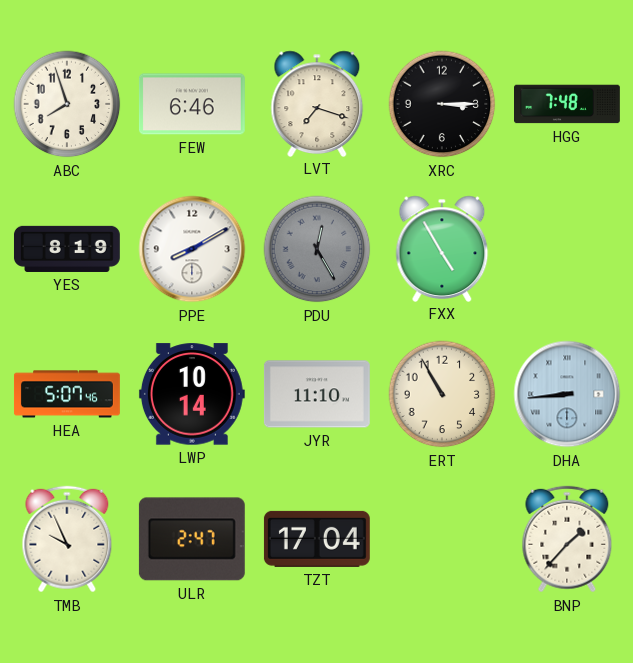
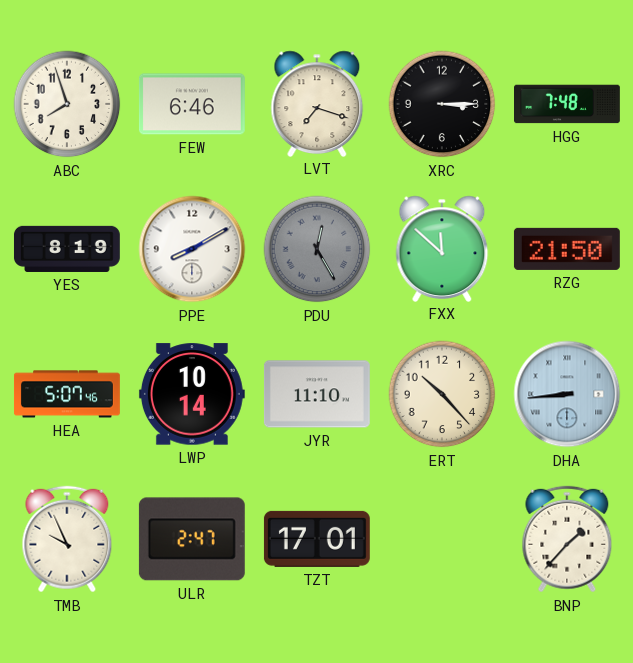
FXX: 4:55 -> 11:52
RZG: none -> 21:50
ERT: 10:55 -> 10:23
TZT: 17:04 -> 17:01
